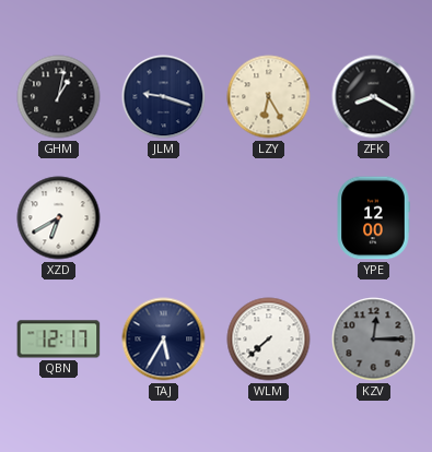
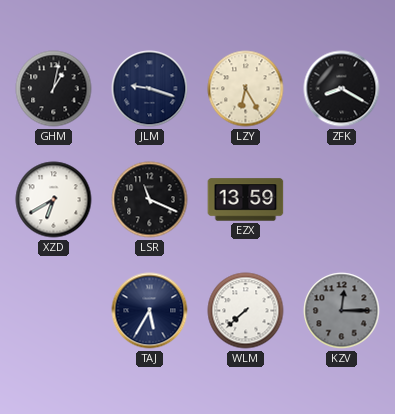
LSR: none -> 11:19
EZX: none -> 13:59
YPE: 12:00 -> none
QBN: 12:17 -> none
